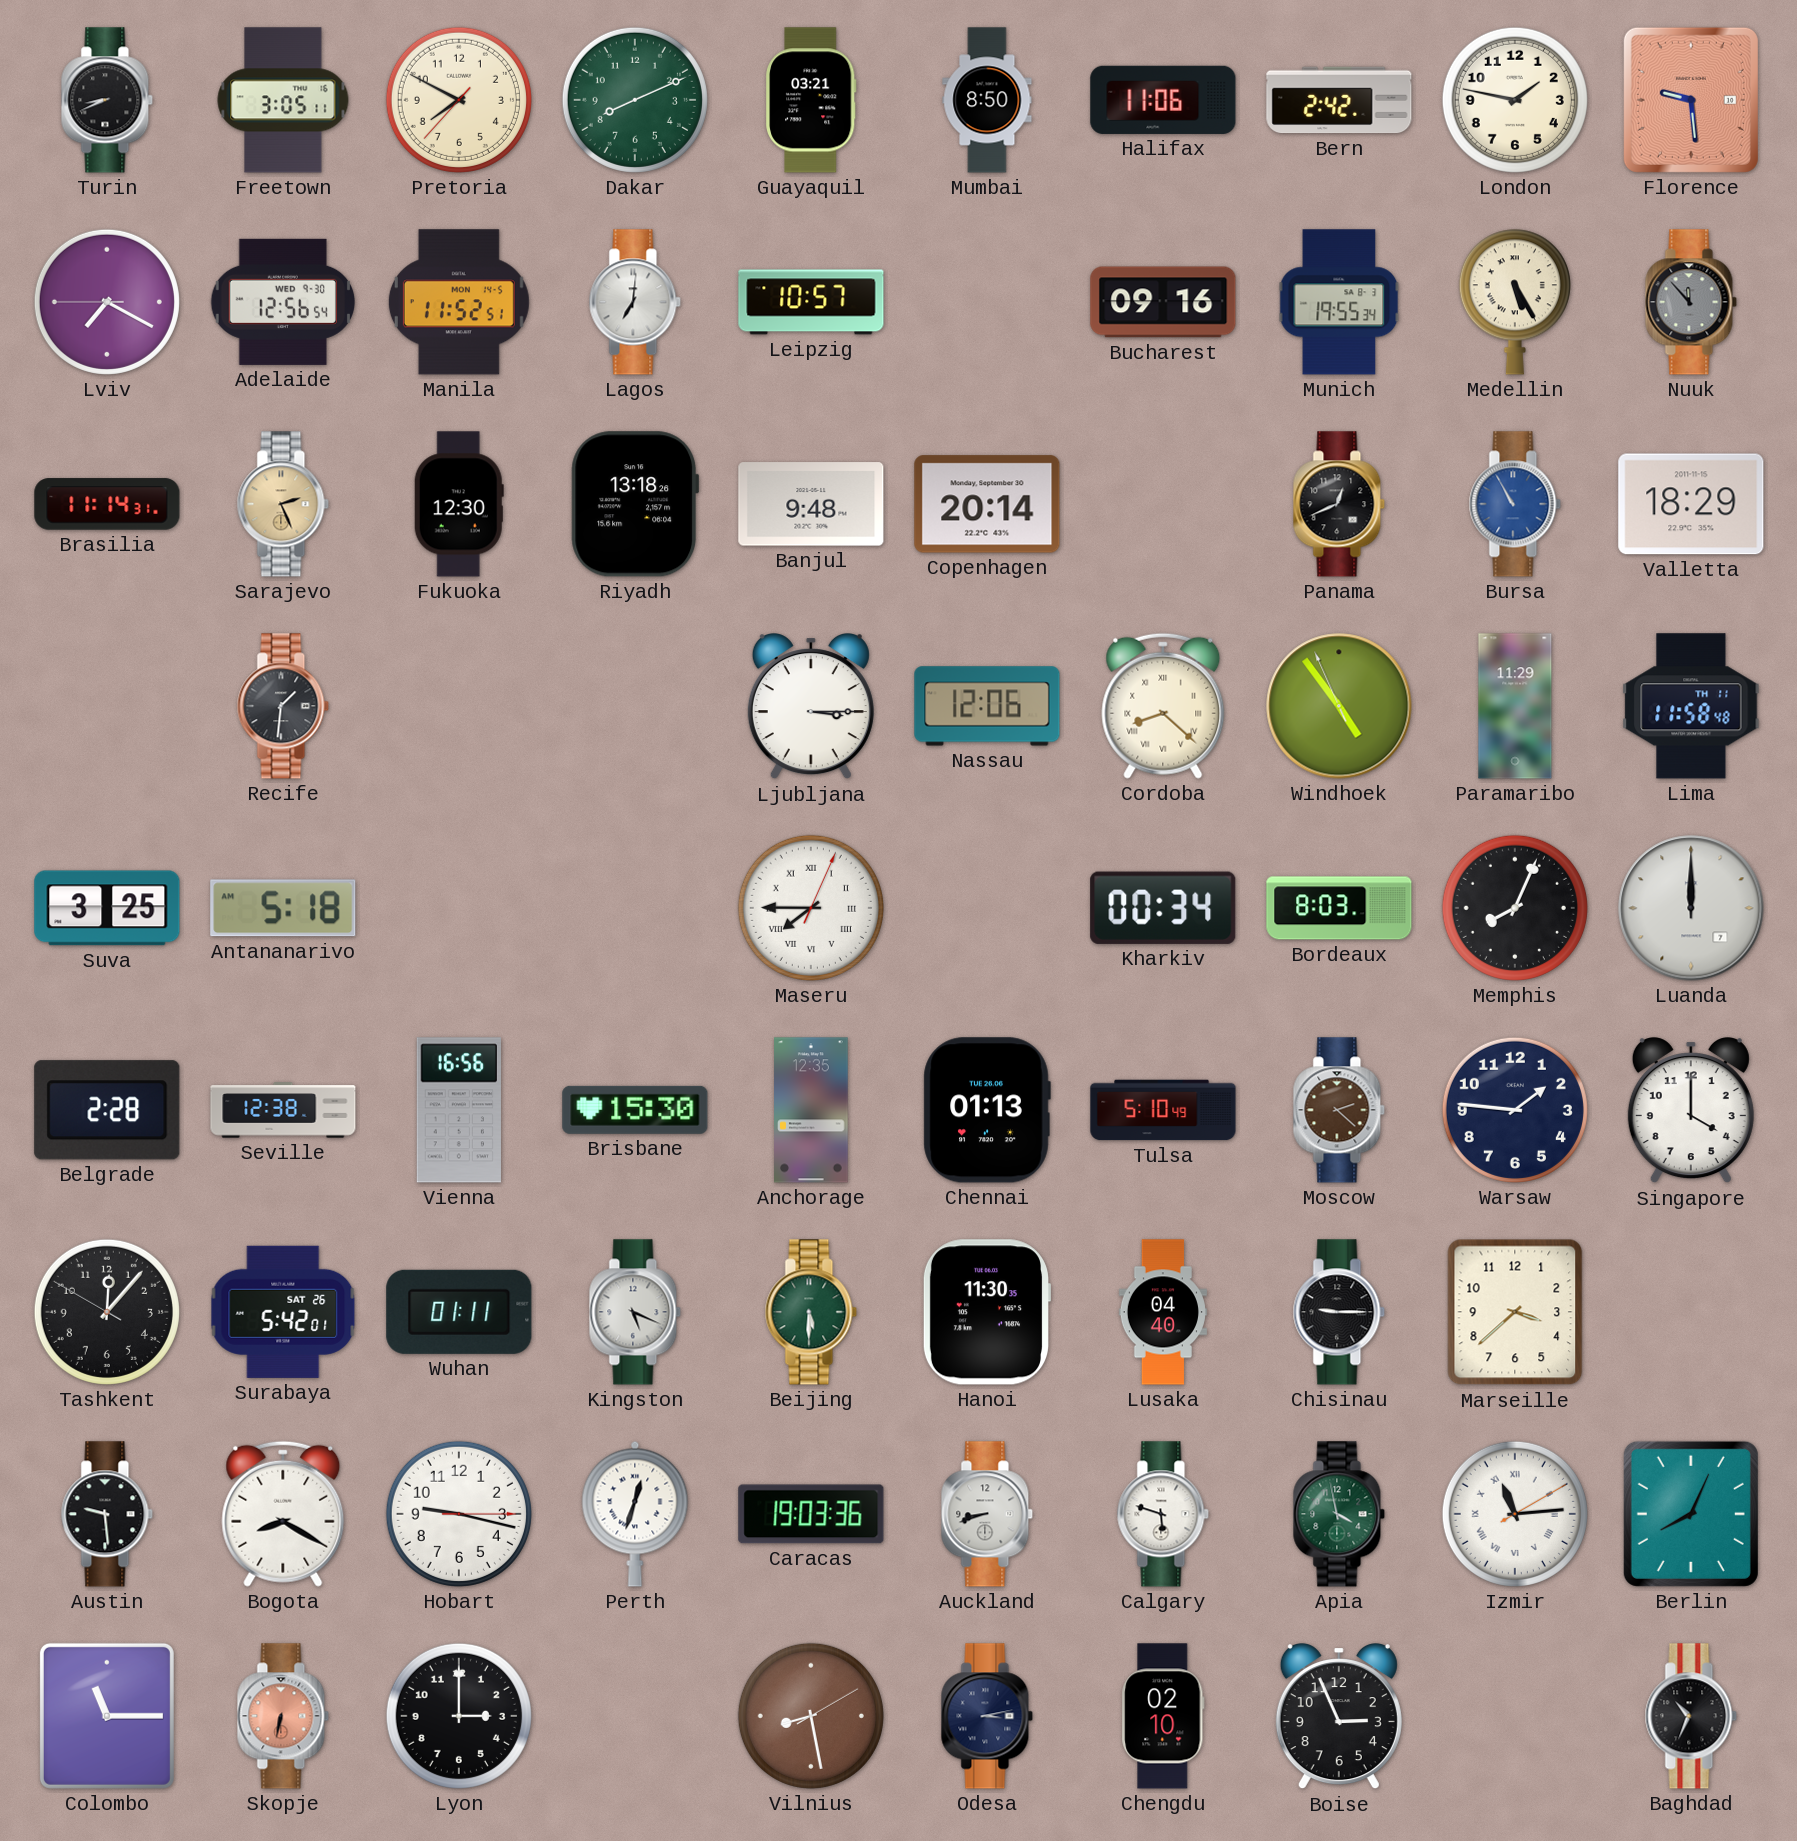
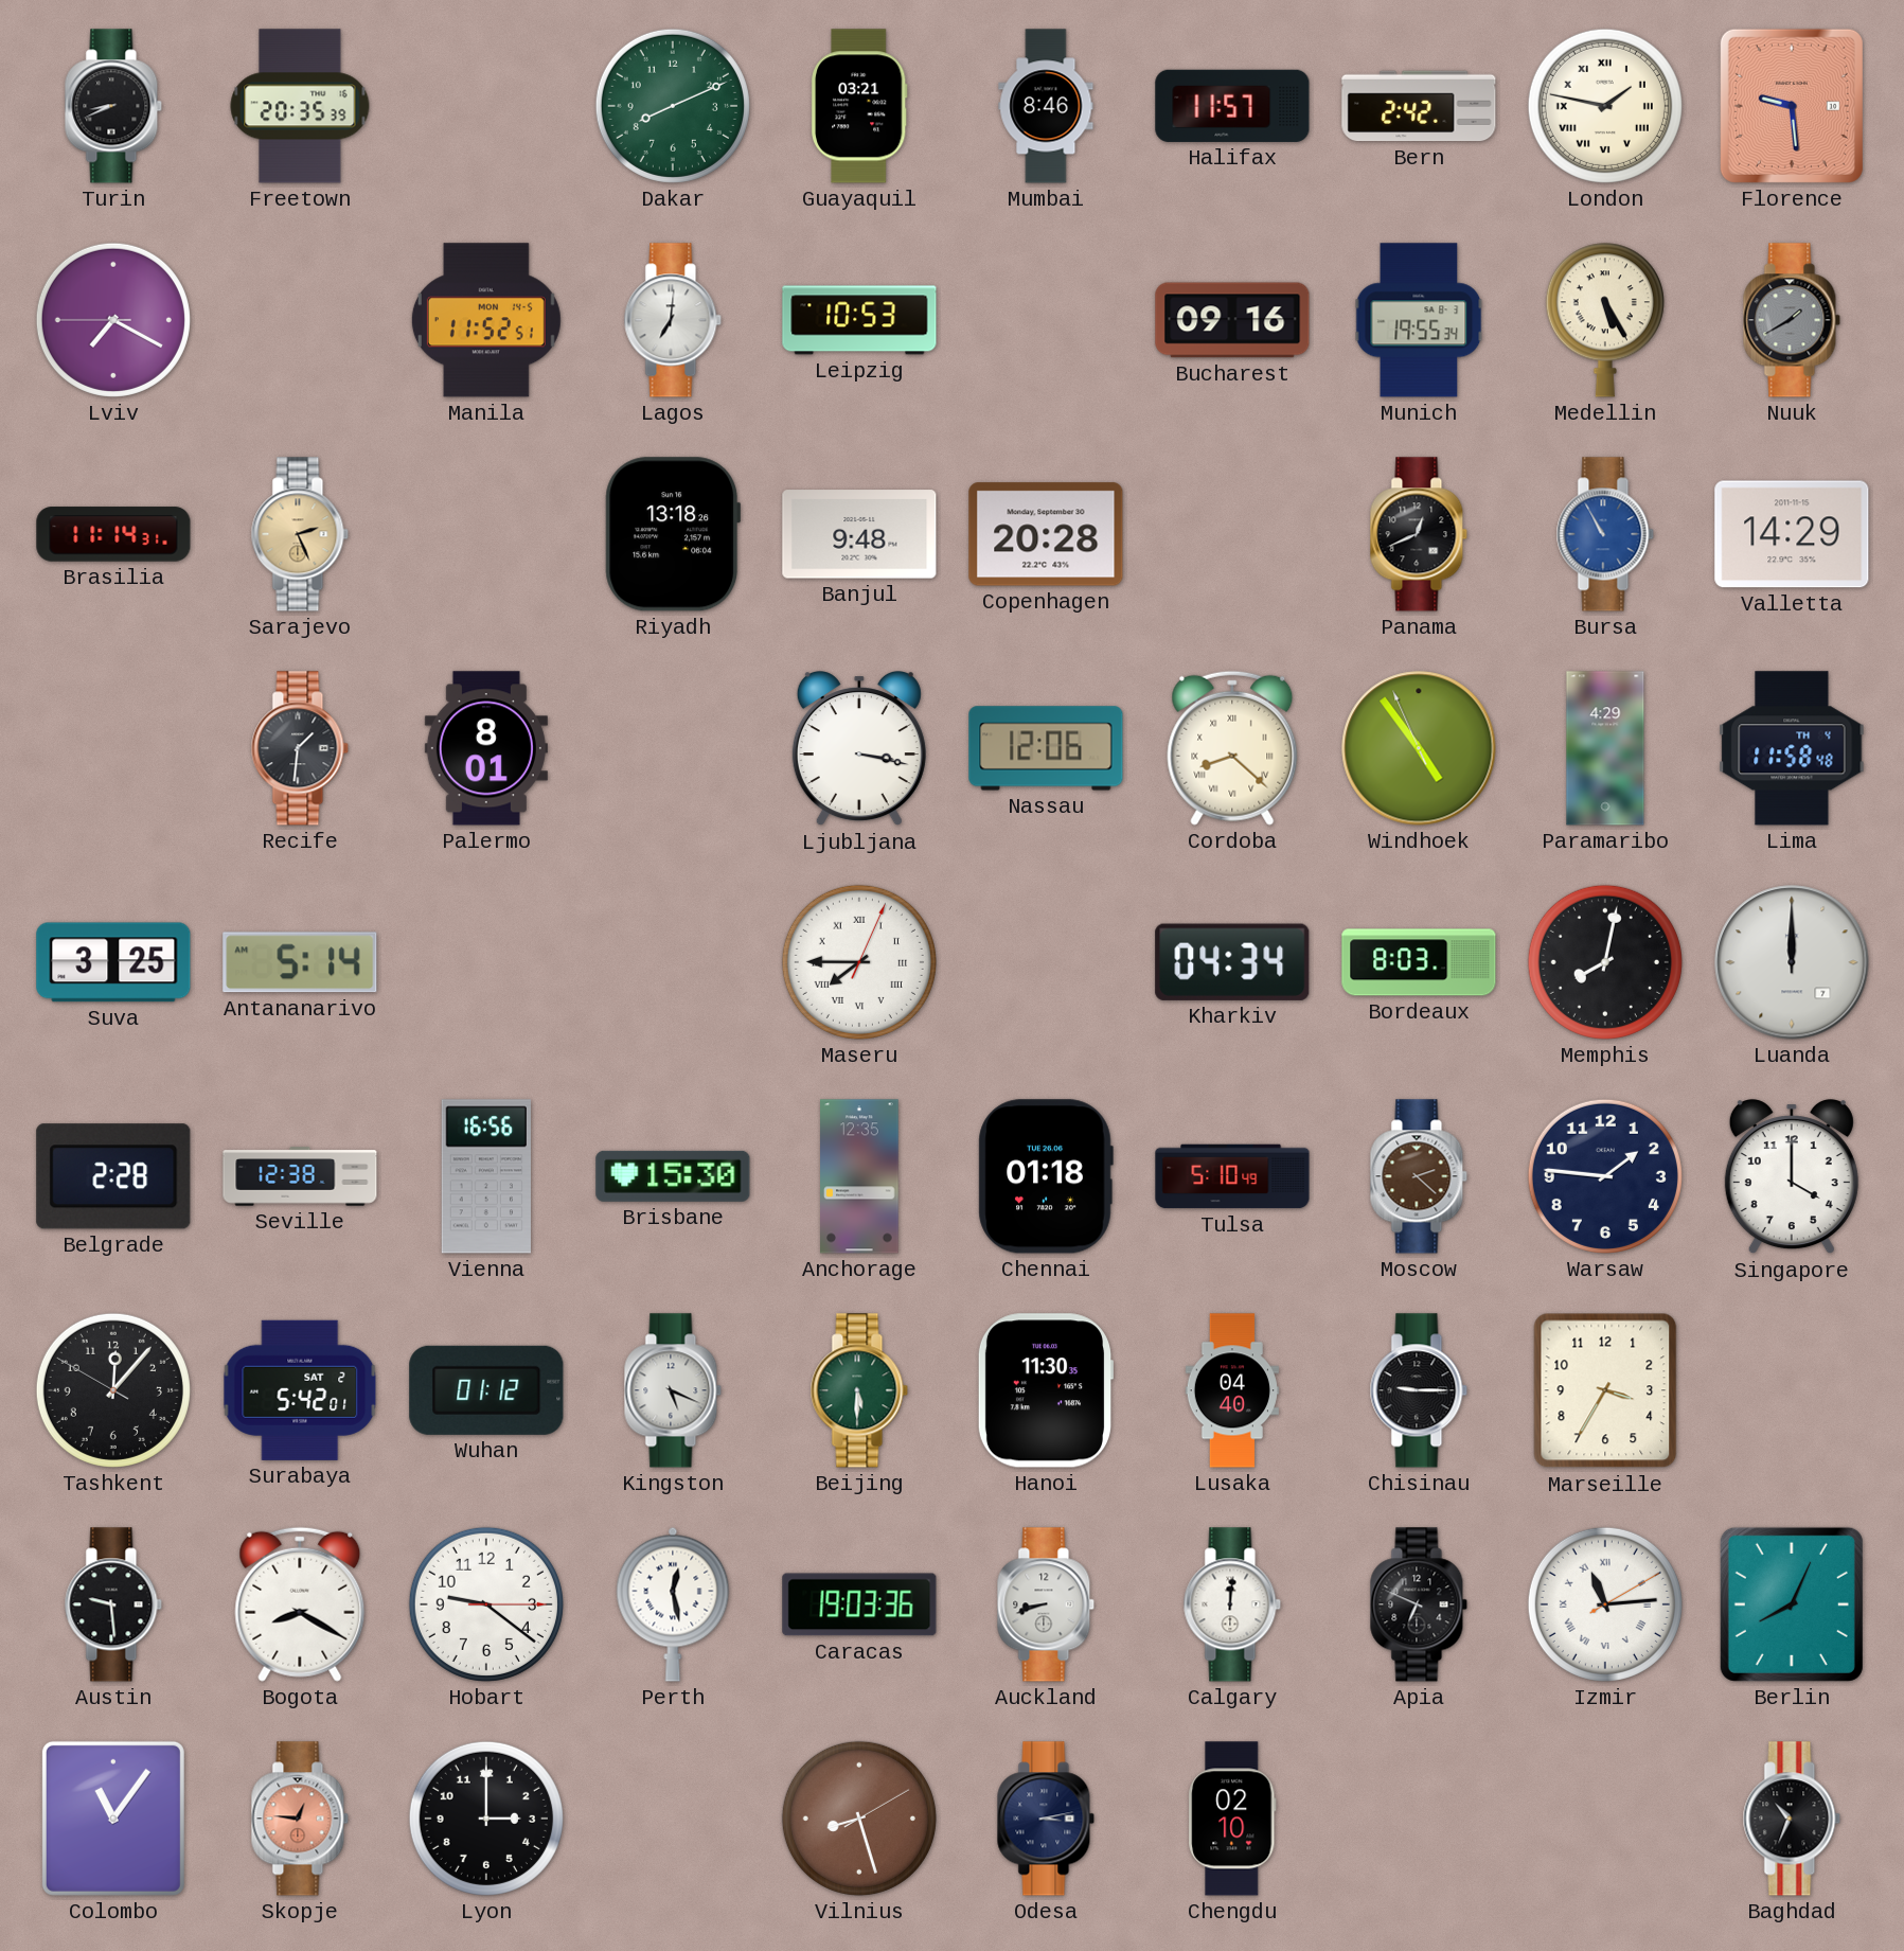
Freetown: 3:05 -> 20:35
Pretoria: 7:49 -> none
Mumbai: 8:50 -> 8:46
Halifax: 11:06 -> 11:57
London numerals: Arabic -> Roman
Adelaide: 12:56 -> none
Leipzig: 10:57 -> 10:53
Nuuk: 11:53 -> 1:40
Fukuoka: 12:30 -> none
Copenhagen: 20:14 -> 20:28
Valletta: 18:29 -> 14:29
Palermo: none -> 8:01
Ljubljana: 3:15 -> 3:17
Paramaribo: 11:29 -> 4:29
Lima date: TH 11 -> TH 4
Antananarivo: 5:18 -> 5:14
Kharkiv: 00:34 -> 04:34
Memphis: 8:04 -> 8:02
Chennai: 01:13 -> 01:18
Surabaya date: SAT 26 -> SAT 2
Wuhan: 01:11 -> 01:12
Marseille: 3:38 -> 3:35
Hobart: 9:17 -> 9:21
Perth: 12:33 -> 12:28
Calgary: 5:48 -> 12:01
Apia: 3:58 -> 6:49
Apia dial: green -> black
Colombo: 11:15 -> 11:06
Skopje: 6:32 -> 12:46
Vilnius: 8:28 -> 8:27
Boise: 2:56 -> none
